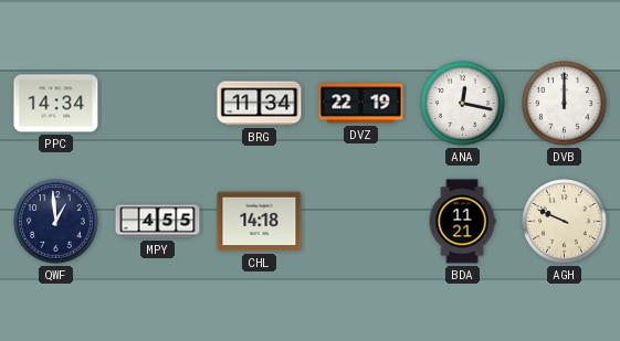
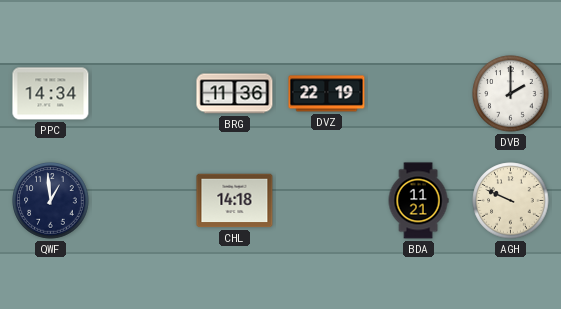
BRG: 11:34 -> 11:36
ANA: 12:17 -> none
DVB: 12:00 -> 2:00
MPY: 4:55 -> none
